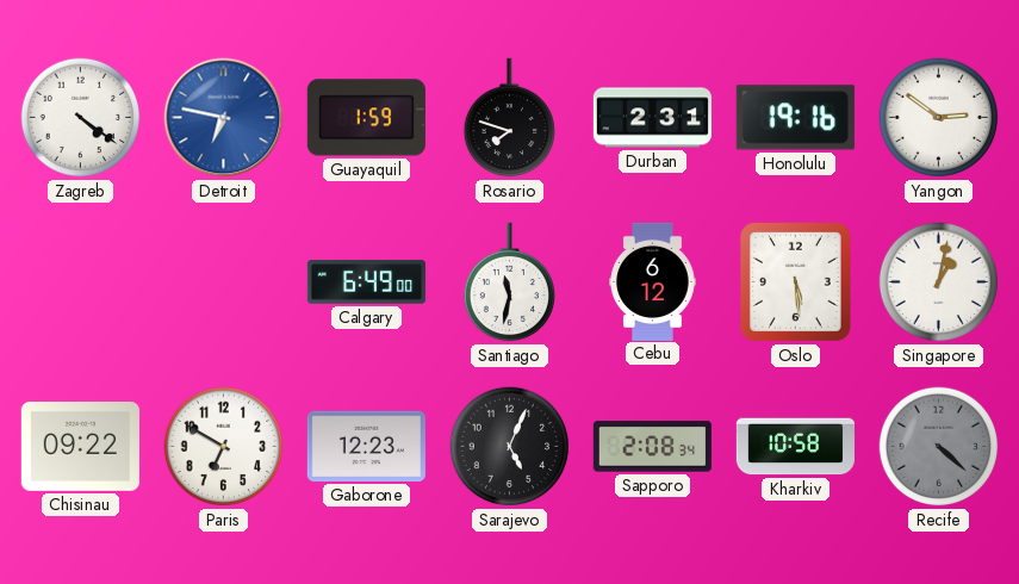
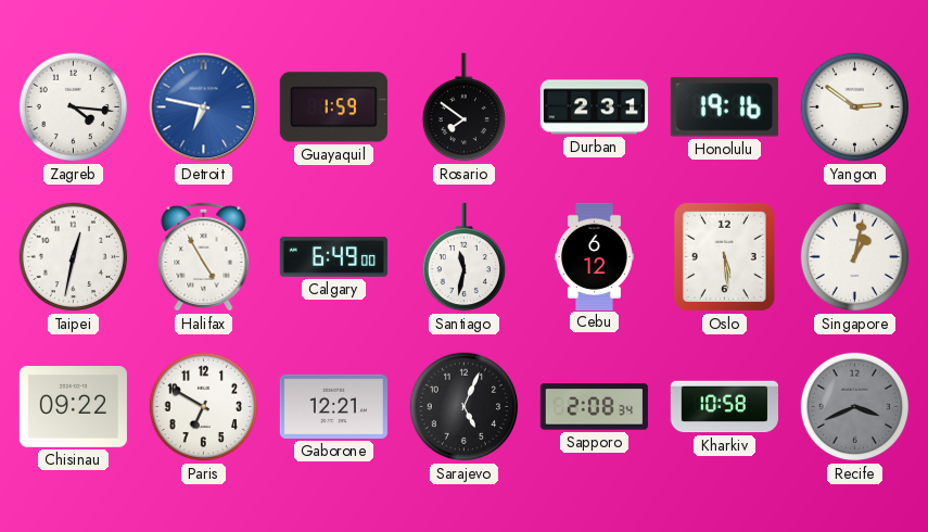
Zagreb: 4:21 -> 4:16
Rosario: 7:48 -> 7:51
Taipei: none -> 12:32
Halifax: none -> 4:55
Gaborone: 12:23 -> 12:21
Recife: 4:22 -> 3:41
